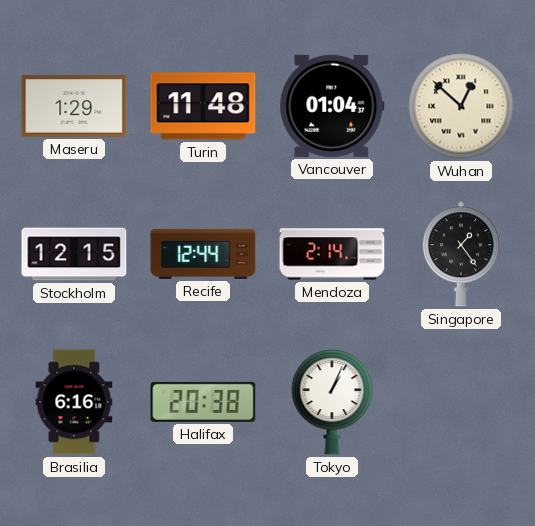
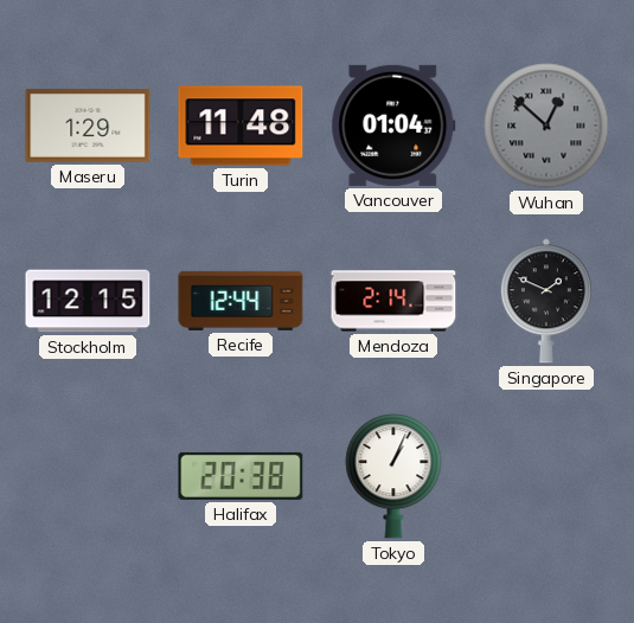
Wuhan dial: cream -> grey
Singapore: 1:24 -> 1:49
Brasilia: 6:16 -> none
